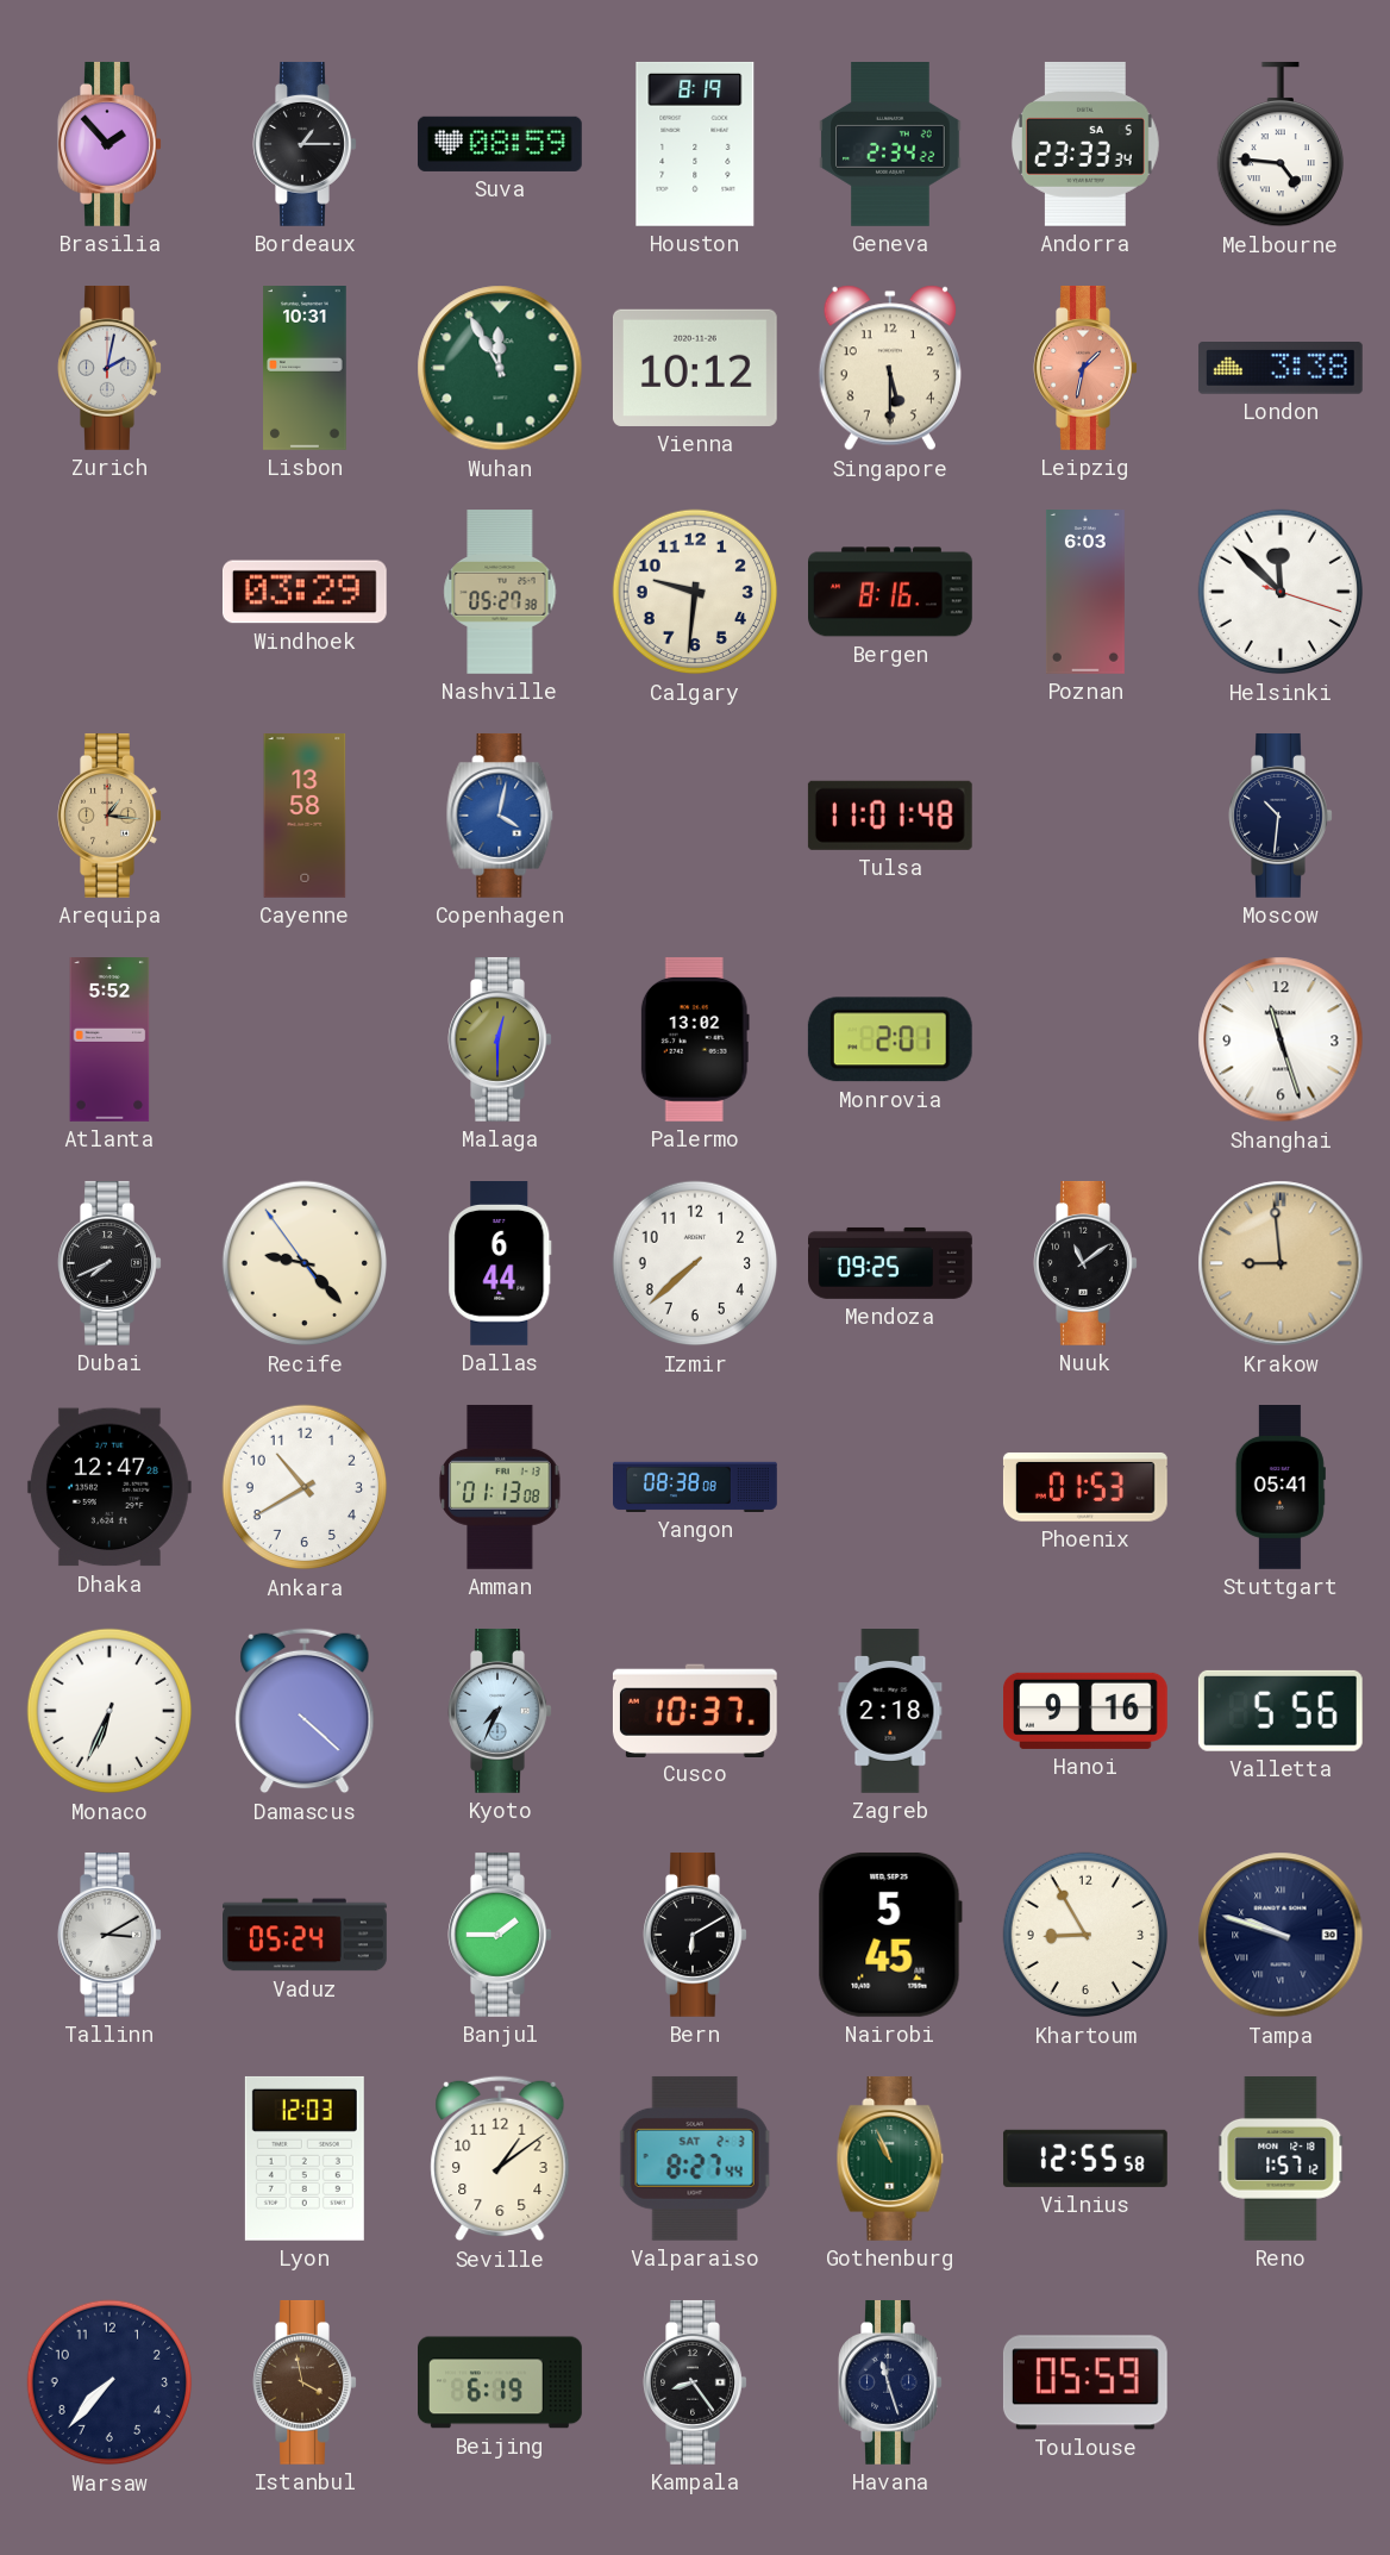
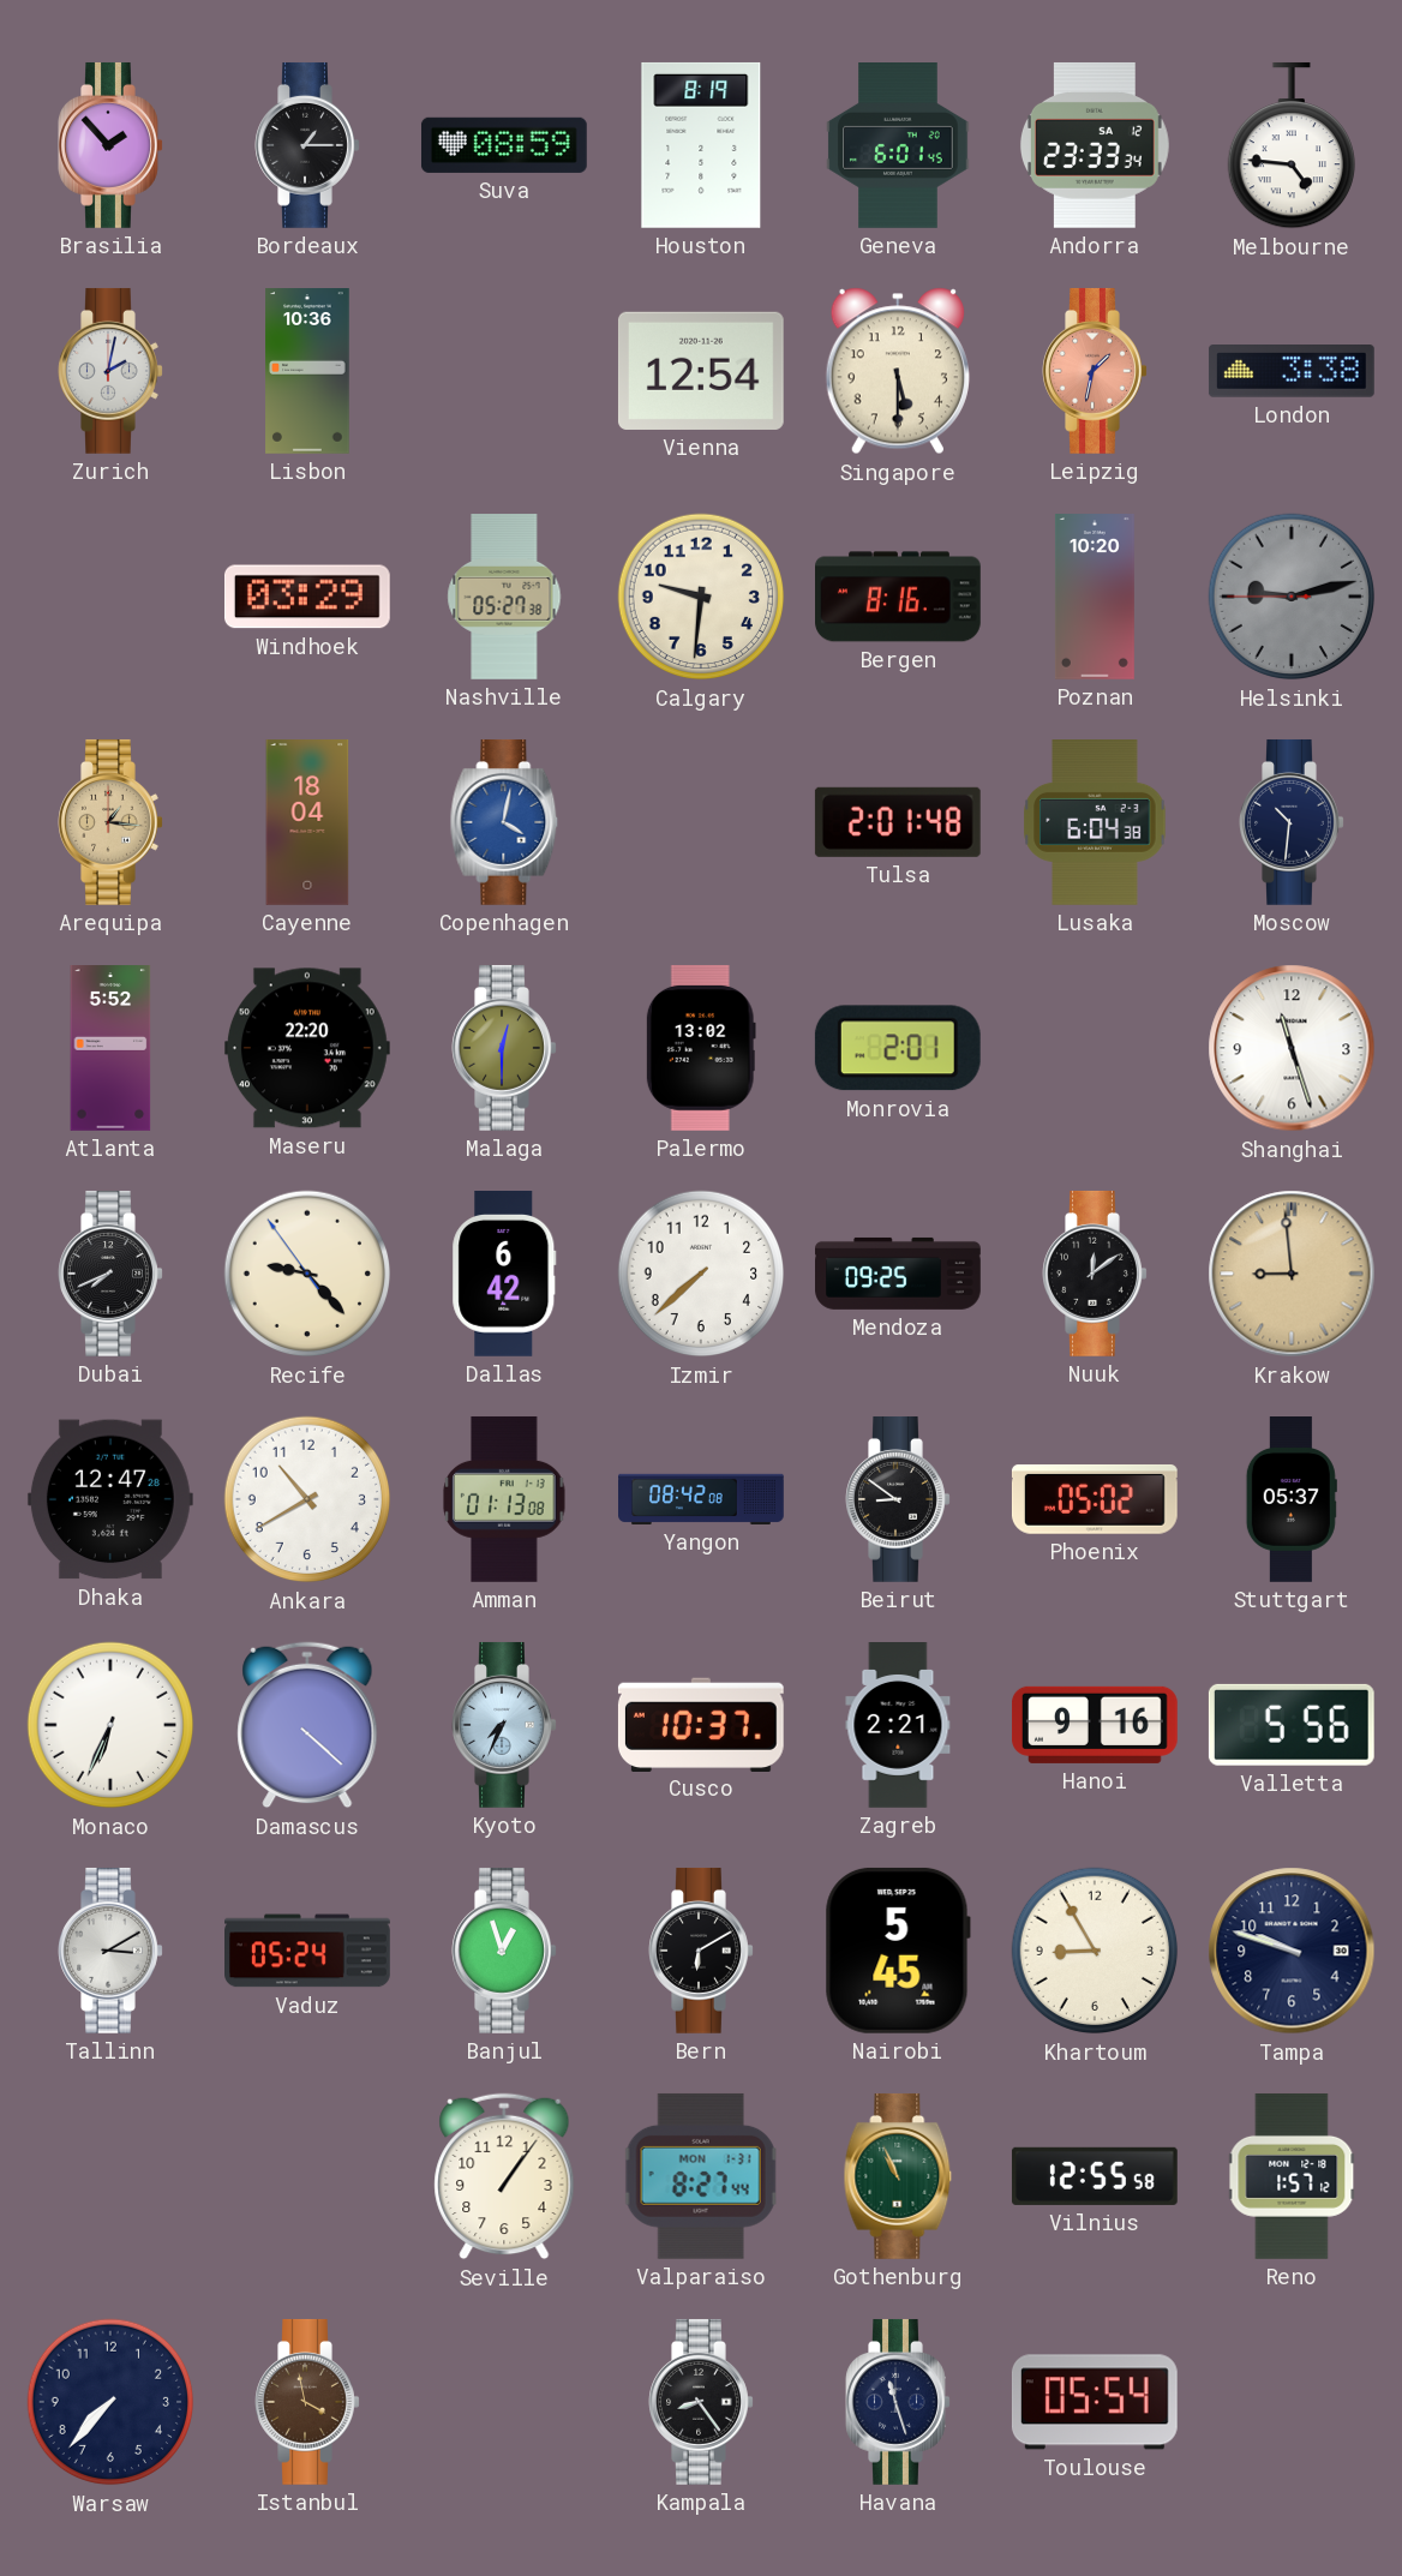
Geneva: 2:34 -> 6:01
Andorra date: SA 5 -> SA 12
Lisbon: 10:31 -> 10:36
Wuhan: 11:55 -> none
Vienna: 10:12 -> 12:54
Poznan: 6:03 -> 10:20
Helsinki: 11:52 -> 9:12
Helsinki dial: white -> grey
Cayenne: 13:58 -> 18:04
Tulsa: 11:01 -> 2:01
Lusaka: none -> 6:04
Maseru: none -> 22:20
Dallas: 6:44 -> 6:42
Nuuk: 11:09 -> 12:09
Yangon: 08:38 -> 08:42
Beirut: none -> 8:51
Phoenix: 01:53 -> 05:02
Stuttgart: 05:41 -> 05:37
Zagreb: 2:18 -> 2:21
Banjul: 1:45 -> 12:57
Tampa numerals: Roman -> Arabic
Lyon: 12:03 -> none
Seville: 1:09 -> 1:06
Valparaiso date: SAT 2-3 -> MON 1-31
Beijing: 6:19 -> none
Toulouse: 05:59 -> 05:54
